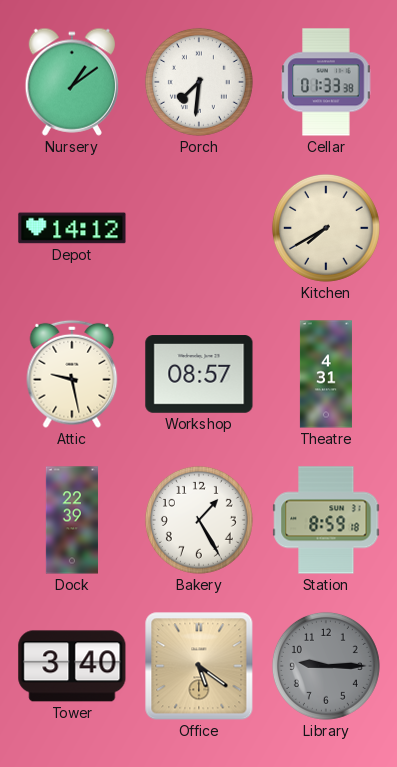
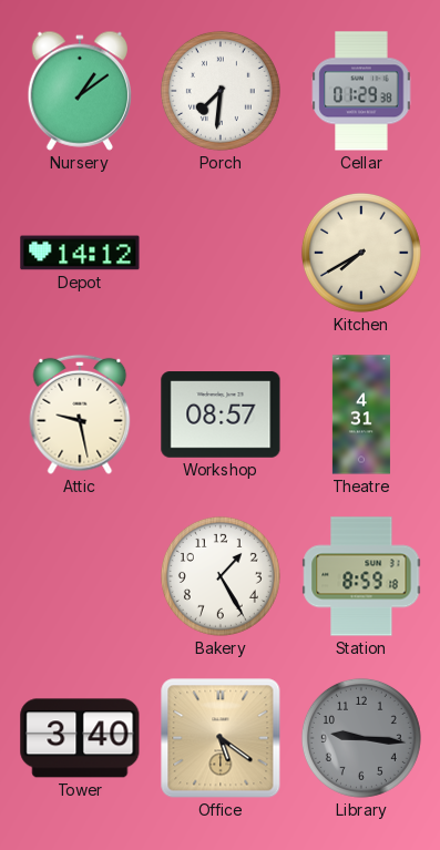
Cellar: 01:33 -> 01:29
Dock: 22:39 -> none
Library: 9:15 -> 9:16
